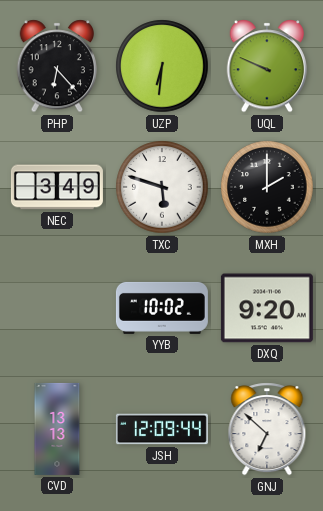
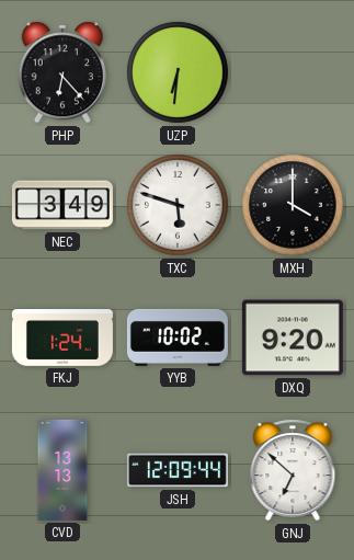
UQL: 9:49 -> none
MXH: 2:00 -> 4:00
FKJ: none -> 1:24
